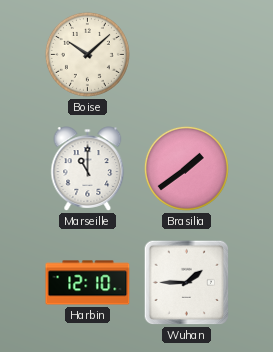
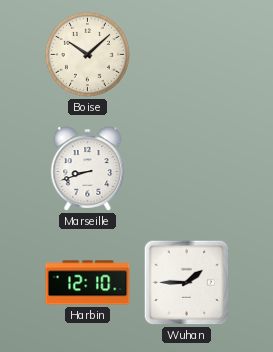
Marseille: 11:00 -> 8:42
Brasilia: 1:39 -> none
